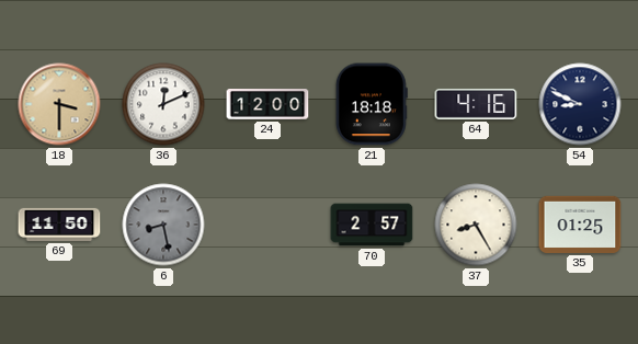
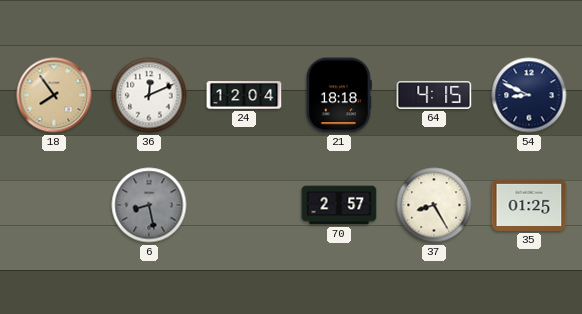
18: 3:30 -> 7:54
24: 12:00 -> 12:04
64: 4:16 -> 4:15
69: 11:50 -> none
